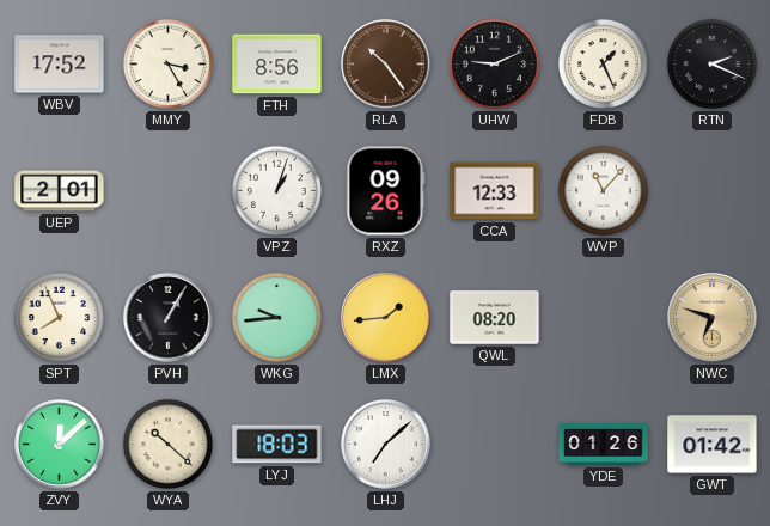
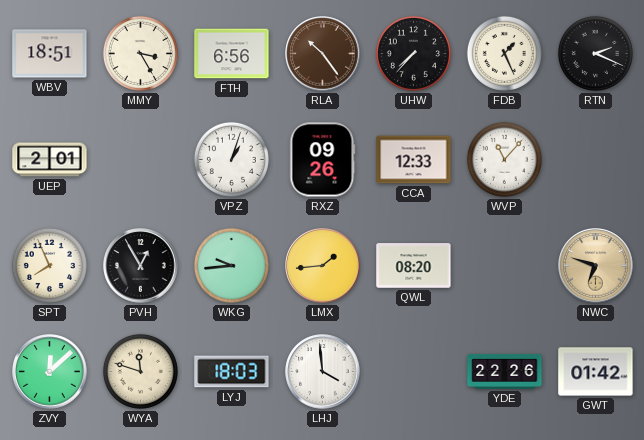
WBV: 17:52 -> 18:51
FTH: 8:56 -> 6:56
UHW: 9:11 -> 7:37
PVH: 1:05 -> 12:55
WYA: 10:22 -> 11:48
LHJ: 7:08 -> 3:59
YDE: 01:26 -> 22:26
